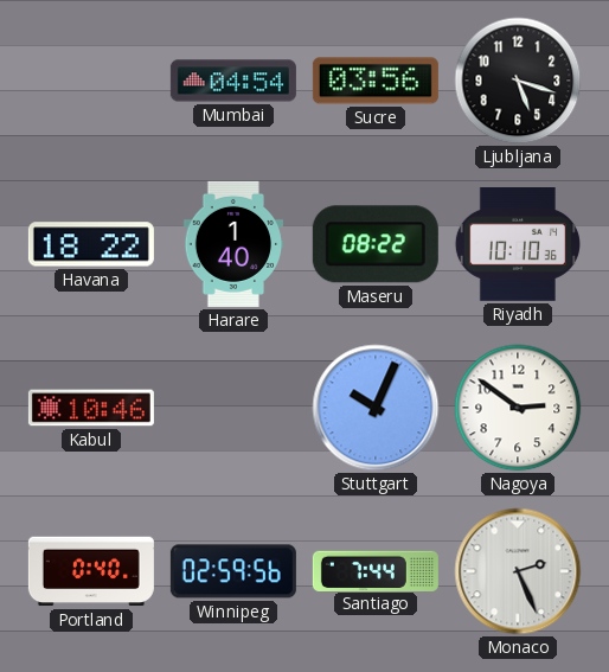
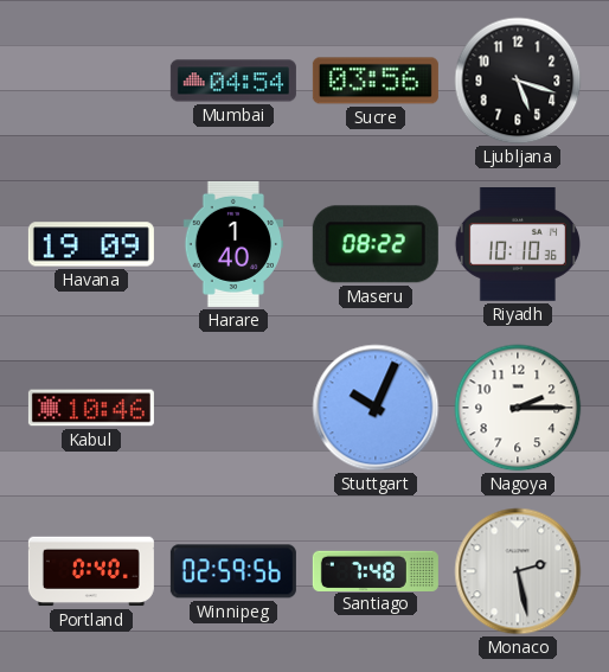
Havana: 18:22 -> 19:09
Nagoya: 2:51 -> 2:15
Santiago: 7:44 -> 7:48
Monaco: 2:26 -> 2:28
